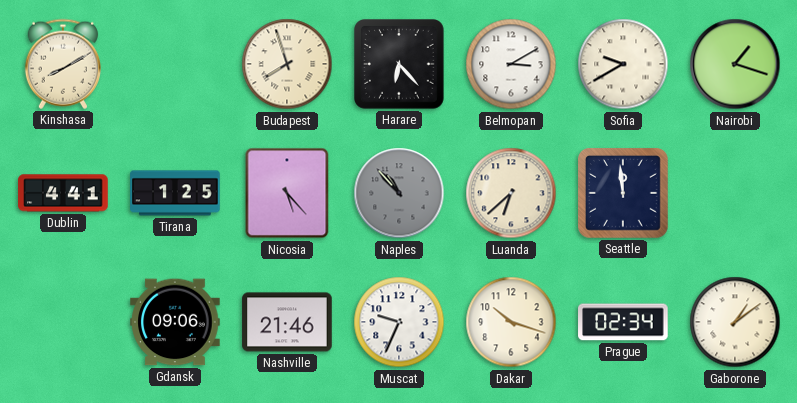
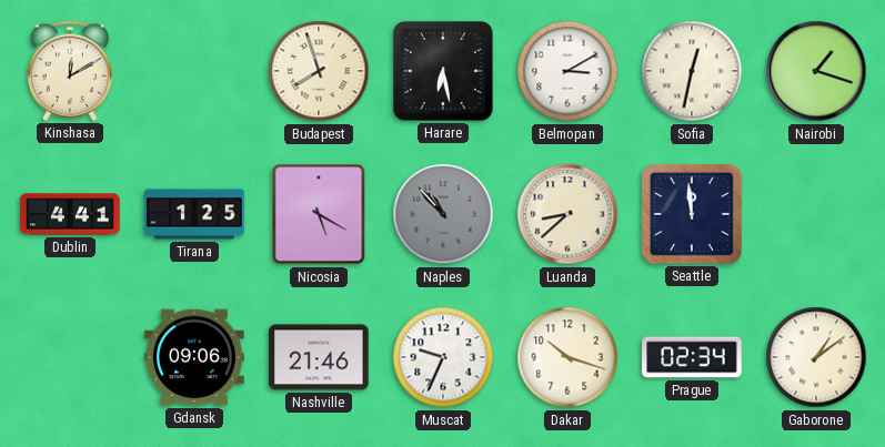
Kinshasa: 8:10 -> 12:10
Harare: 6:23 -> 6:28
Sofia: 9:40 -> 12:32
Nicosia: 5:23 -> 5:20
Luanda: 6:38 -> 8:38
